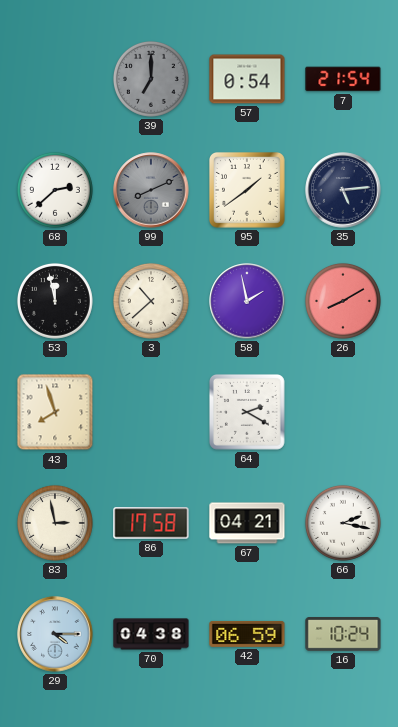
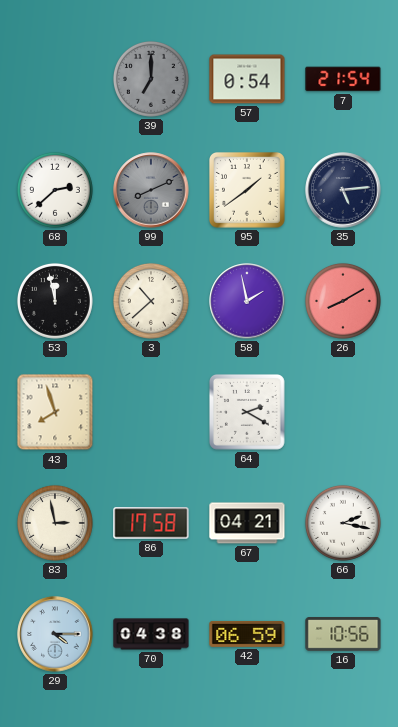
16: 10:24 -> 10:56
